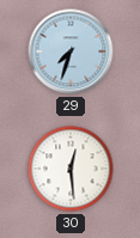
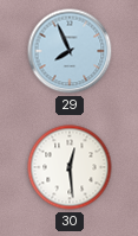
29: 7:33 -> 7:56
